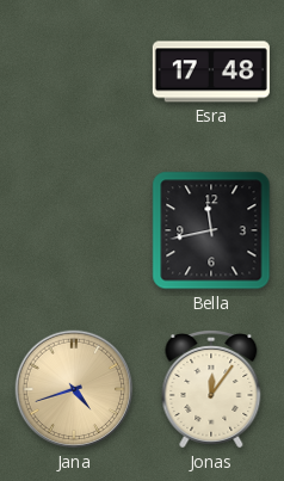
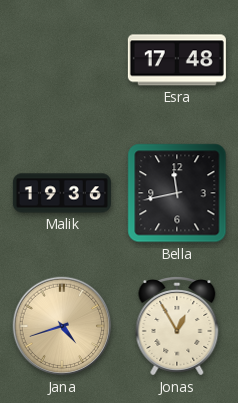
Malik: none -> 19:36
Jonas: 12:06 -> 12:55
